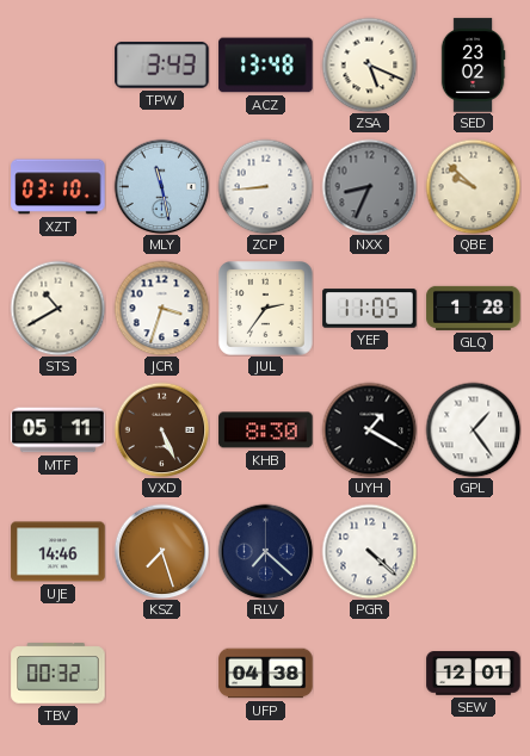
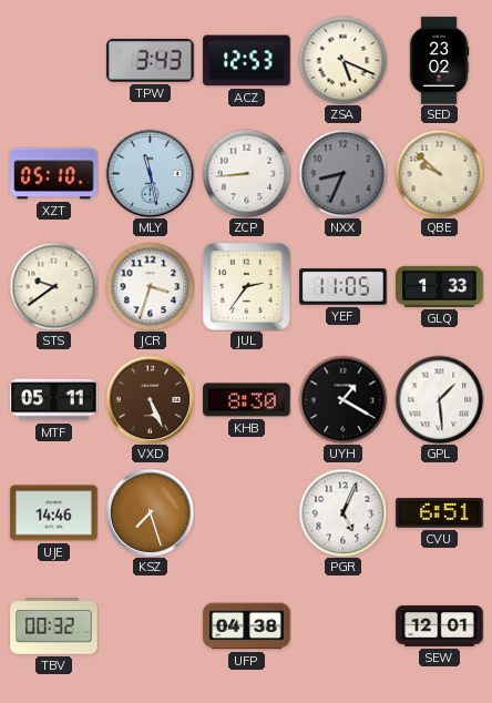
ACZ: 13:48 -> 12:53
XZT: 03:10 -> 05:10
STS: 10:40 -> 9:39
GLQ: 1:28 -> 1:33
GPL: 1:24 -> 1:29
RLV: 7:22 -> none
PGR: 4:22 -> 5:04
CVU: none -> 6:51
